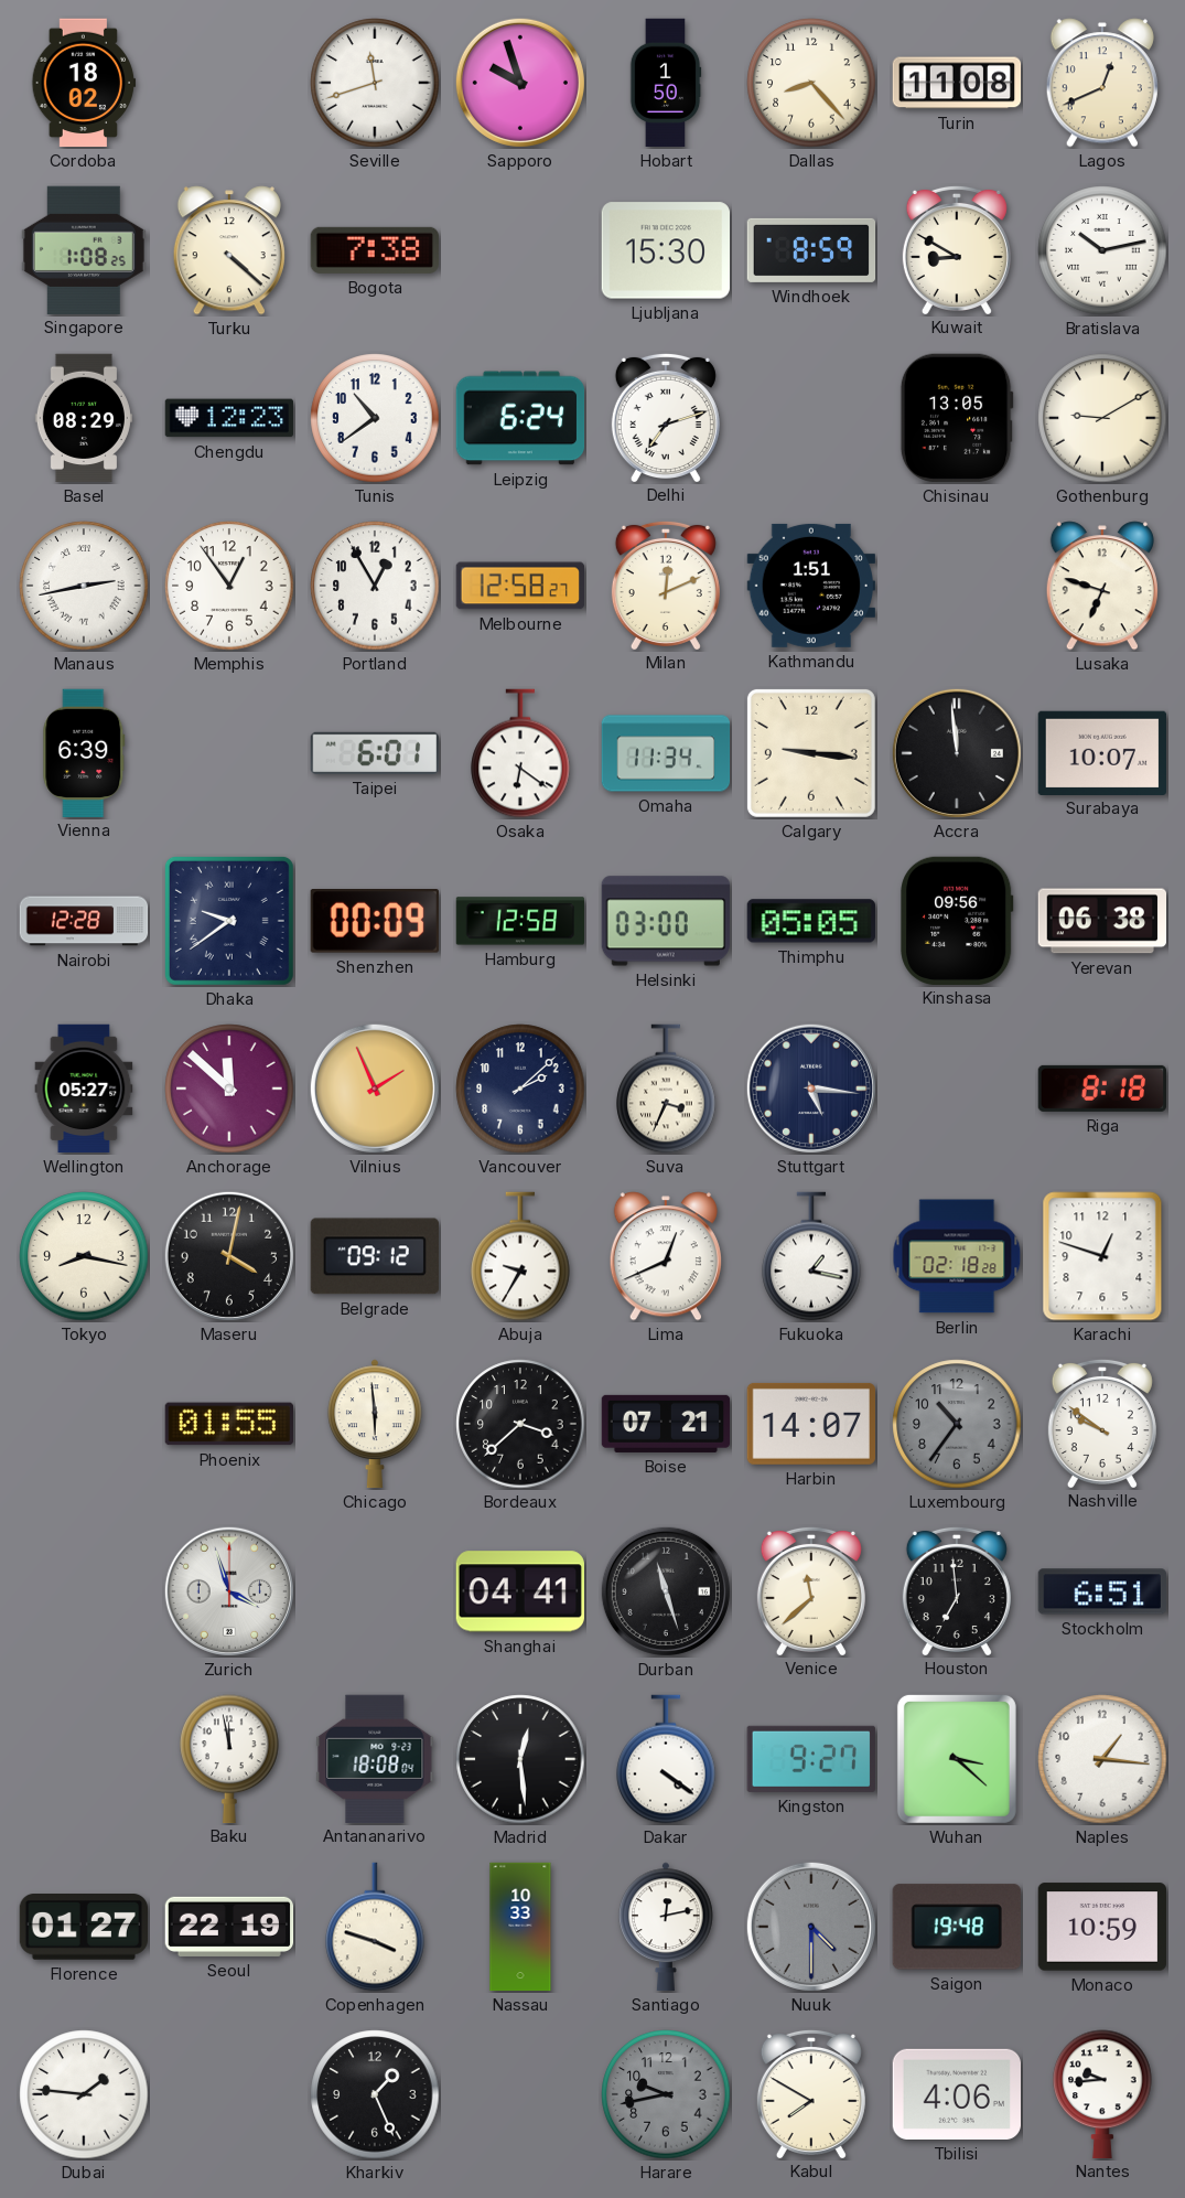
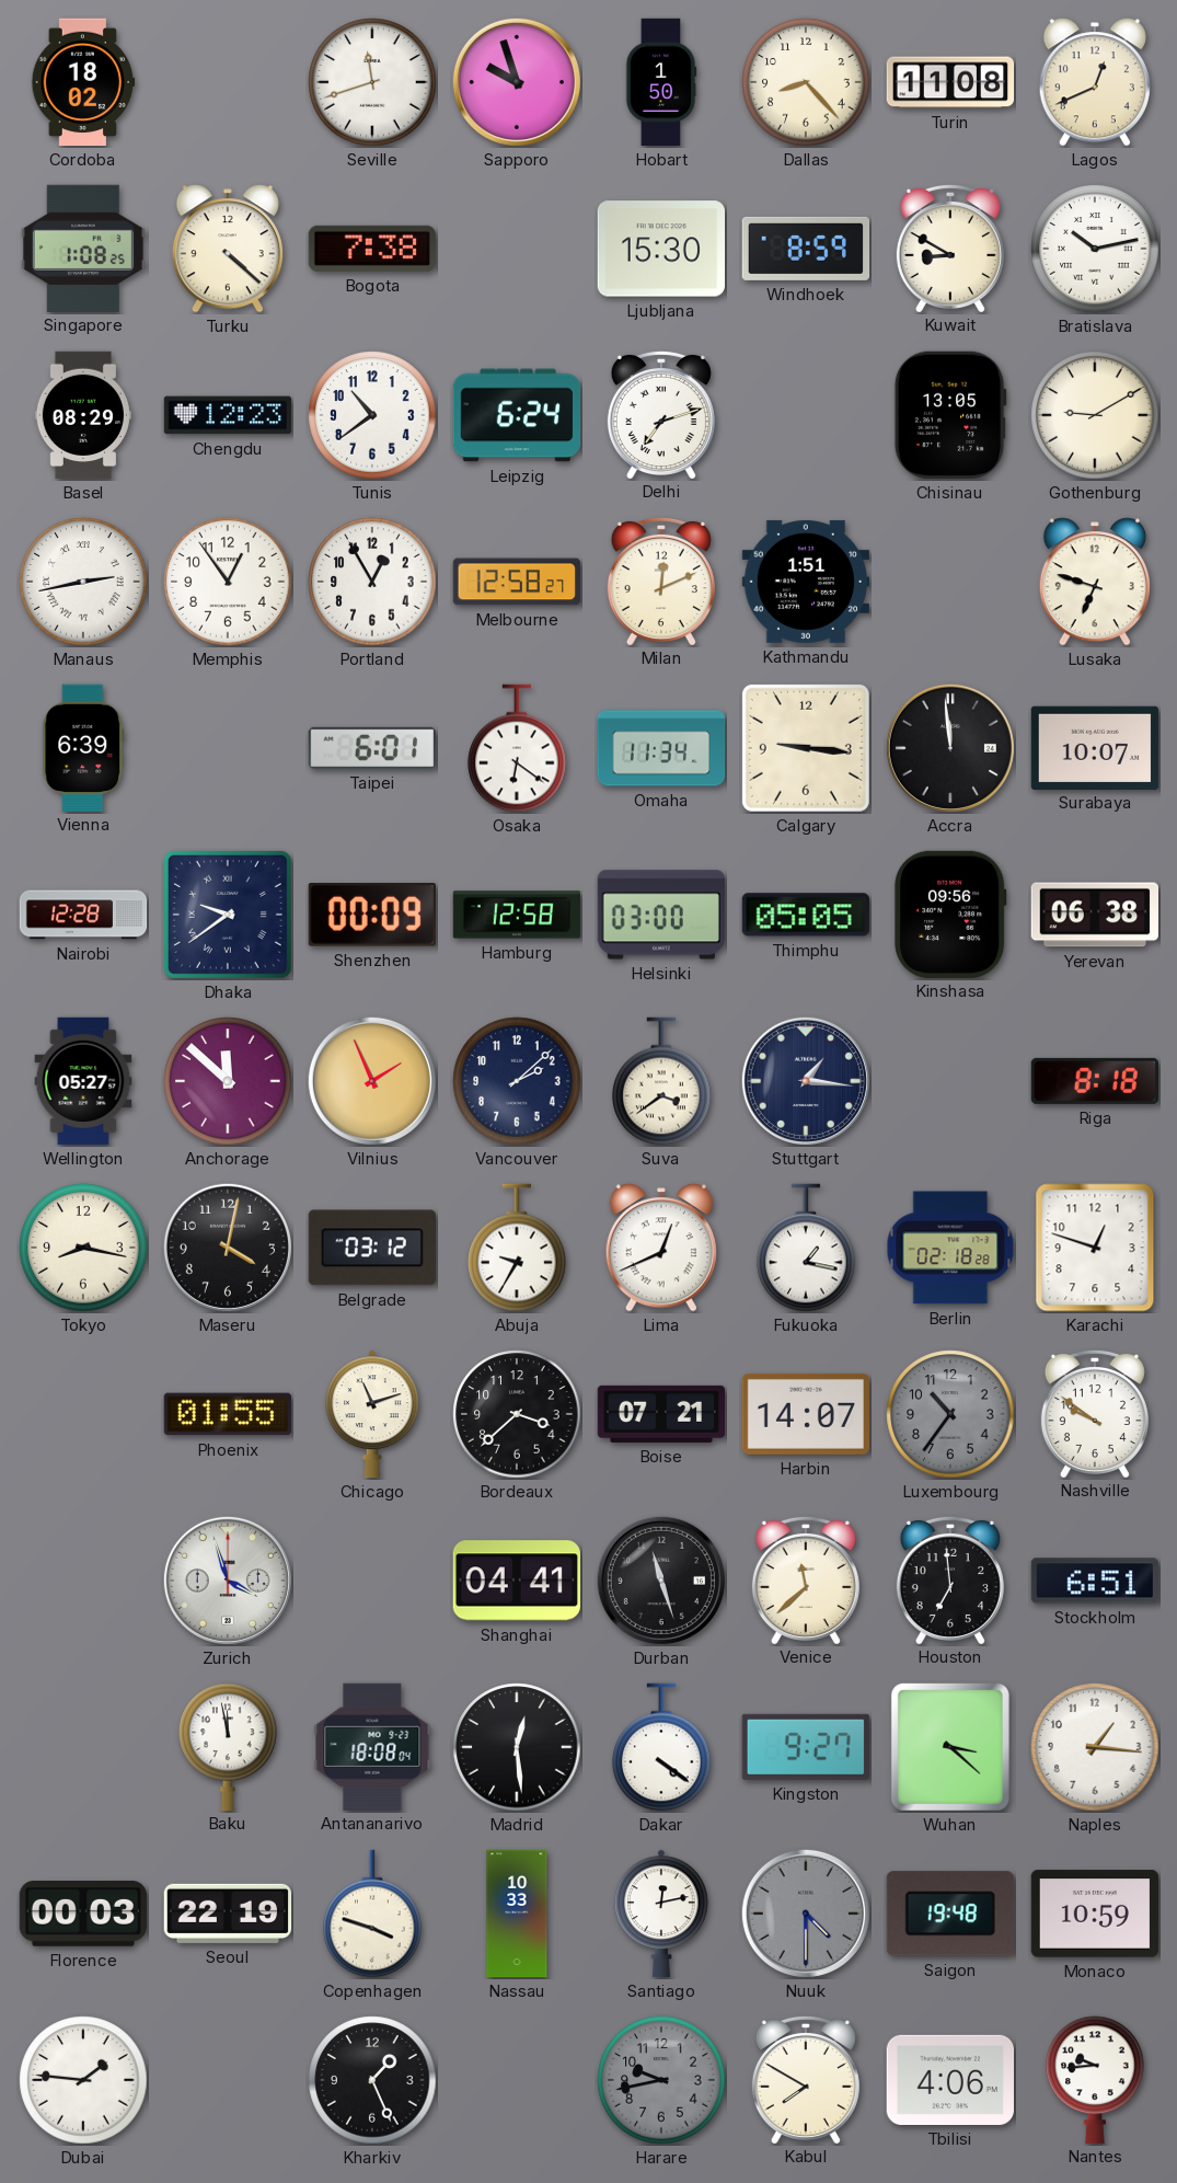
Suva: 3:34 -> 3:39
Stuttgart: 5:16 -> 1:16
Belgrade: 09:12 -> 03:12
Chicago: 5:59 -> 11:12
Florence: 01:27 -> 00:03
